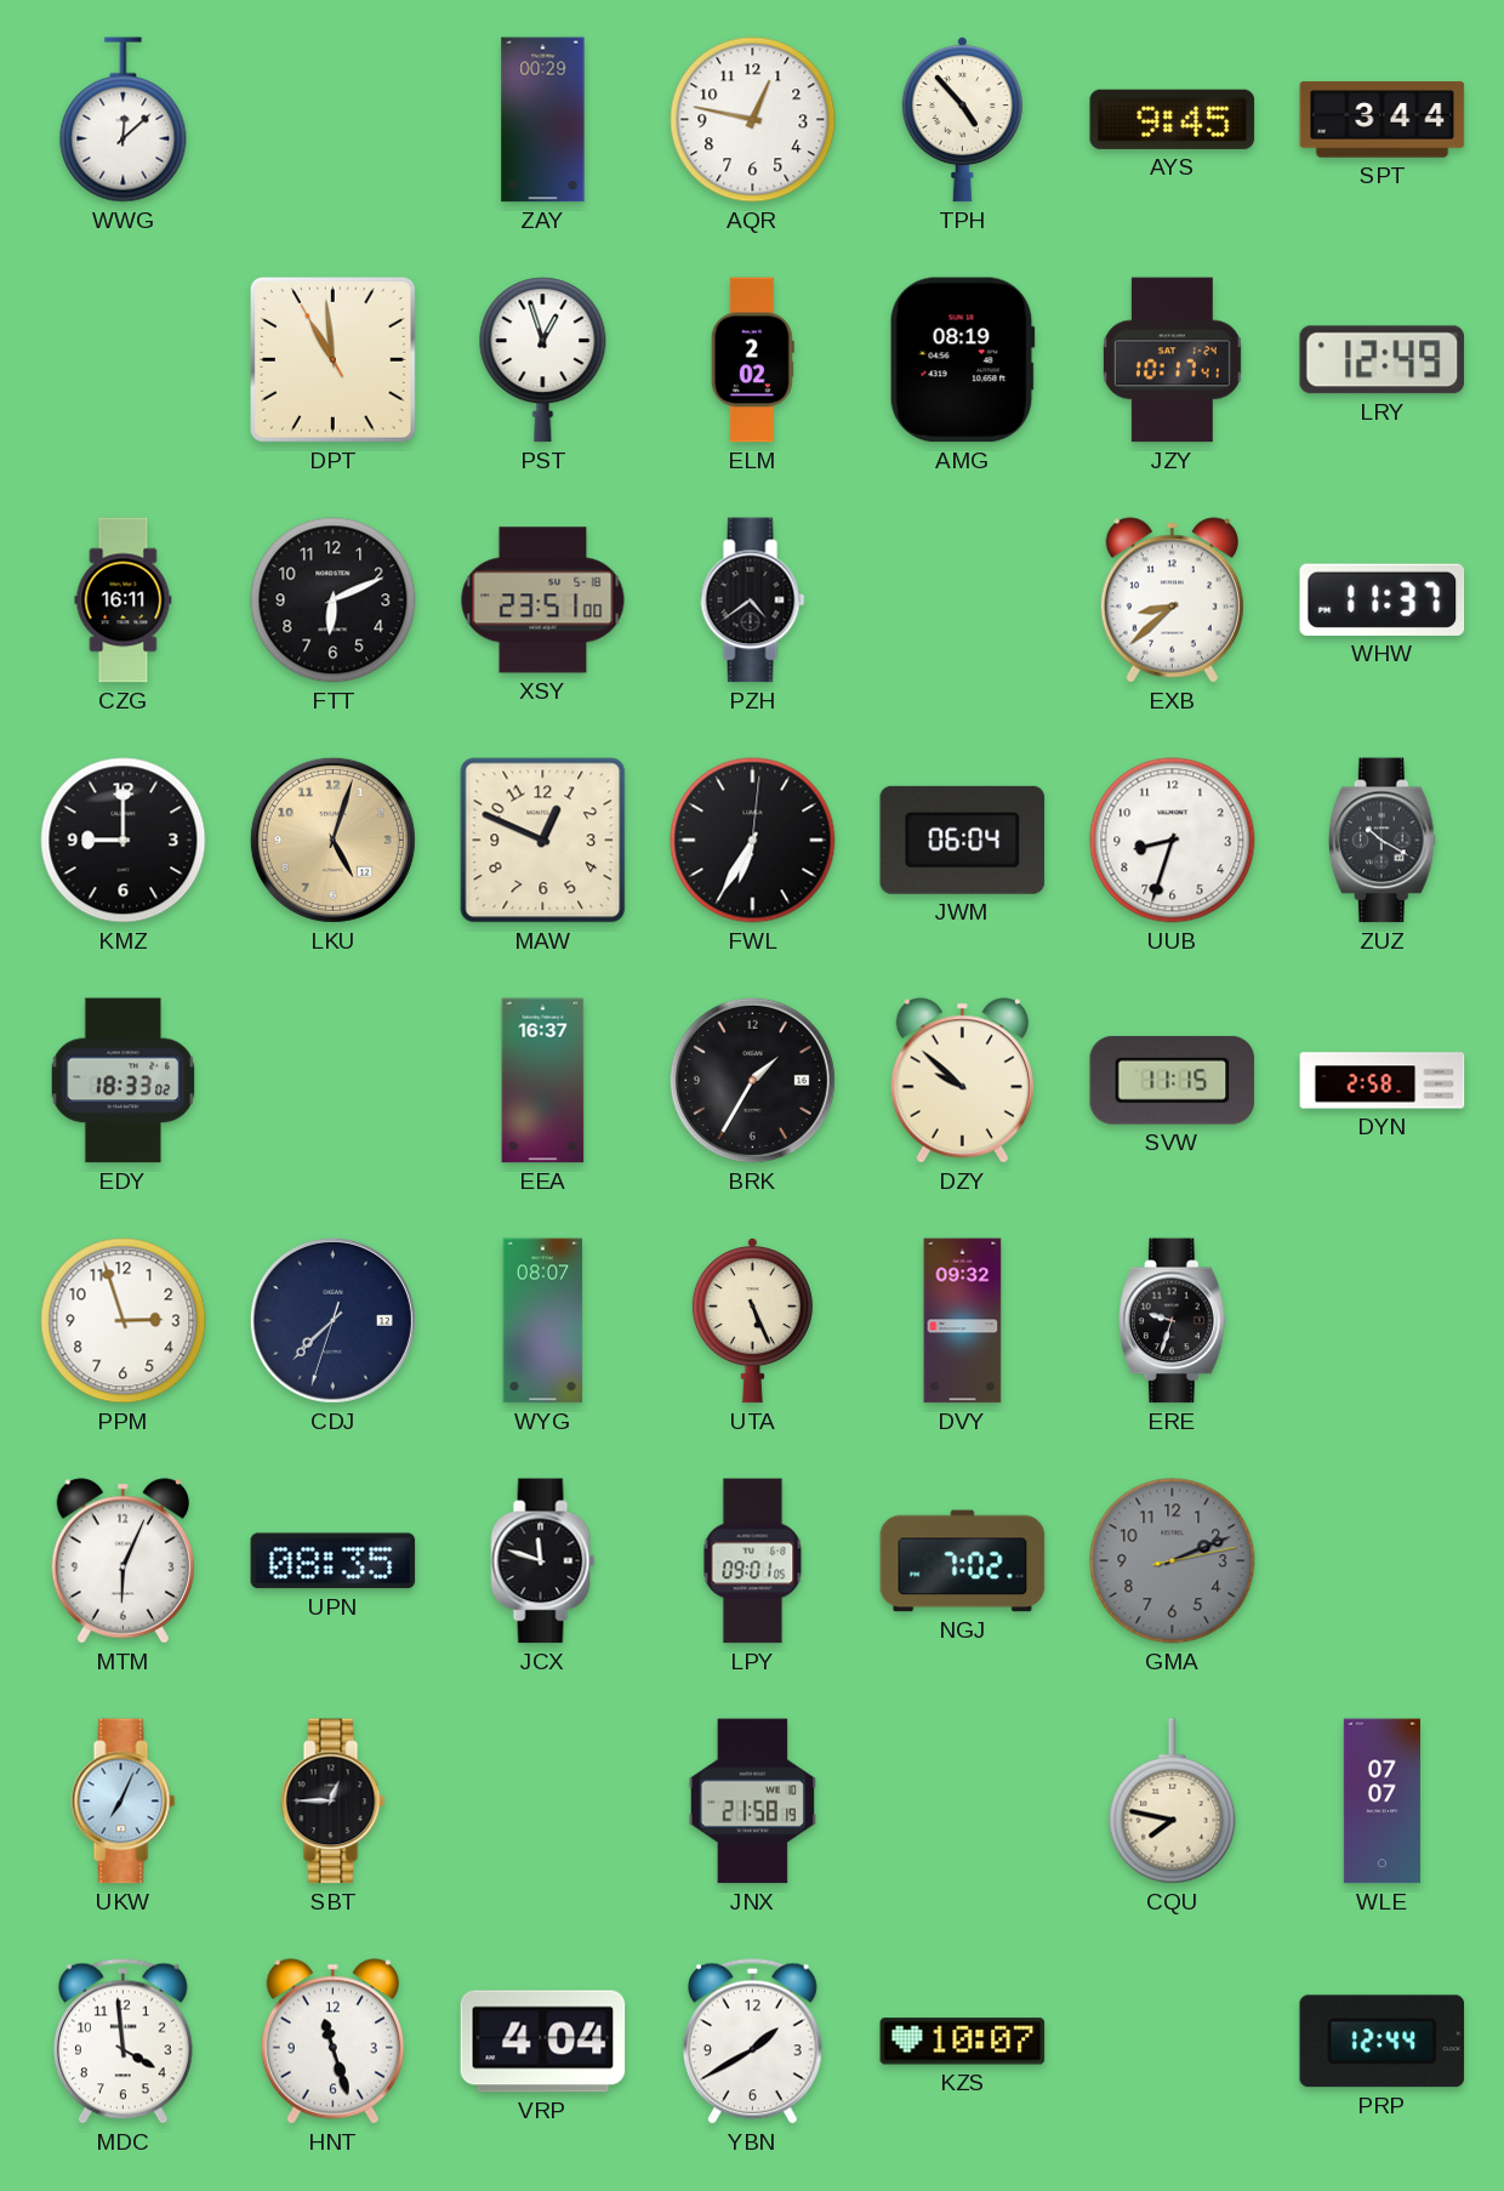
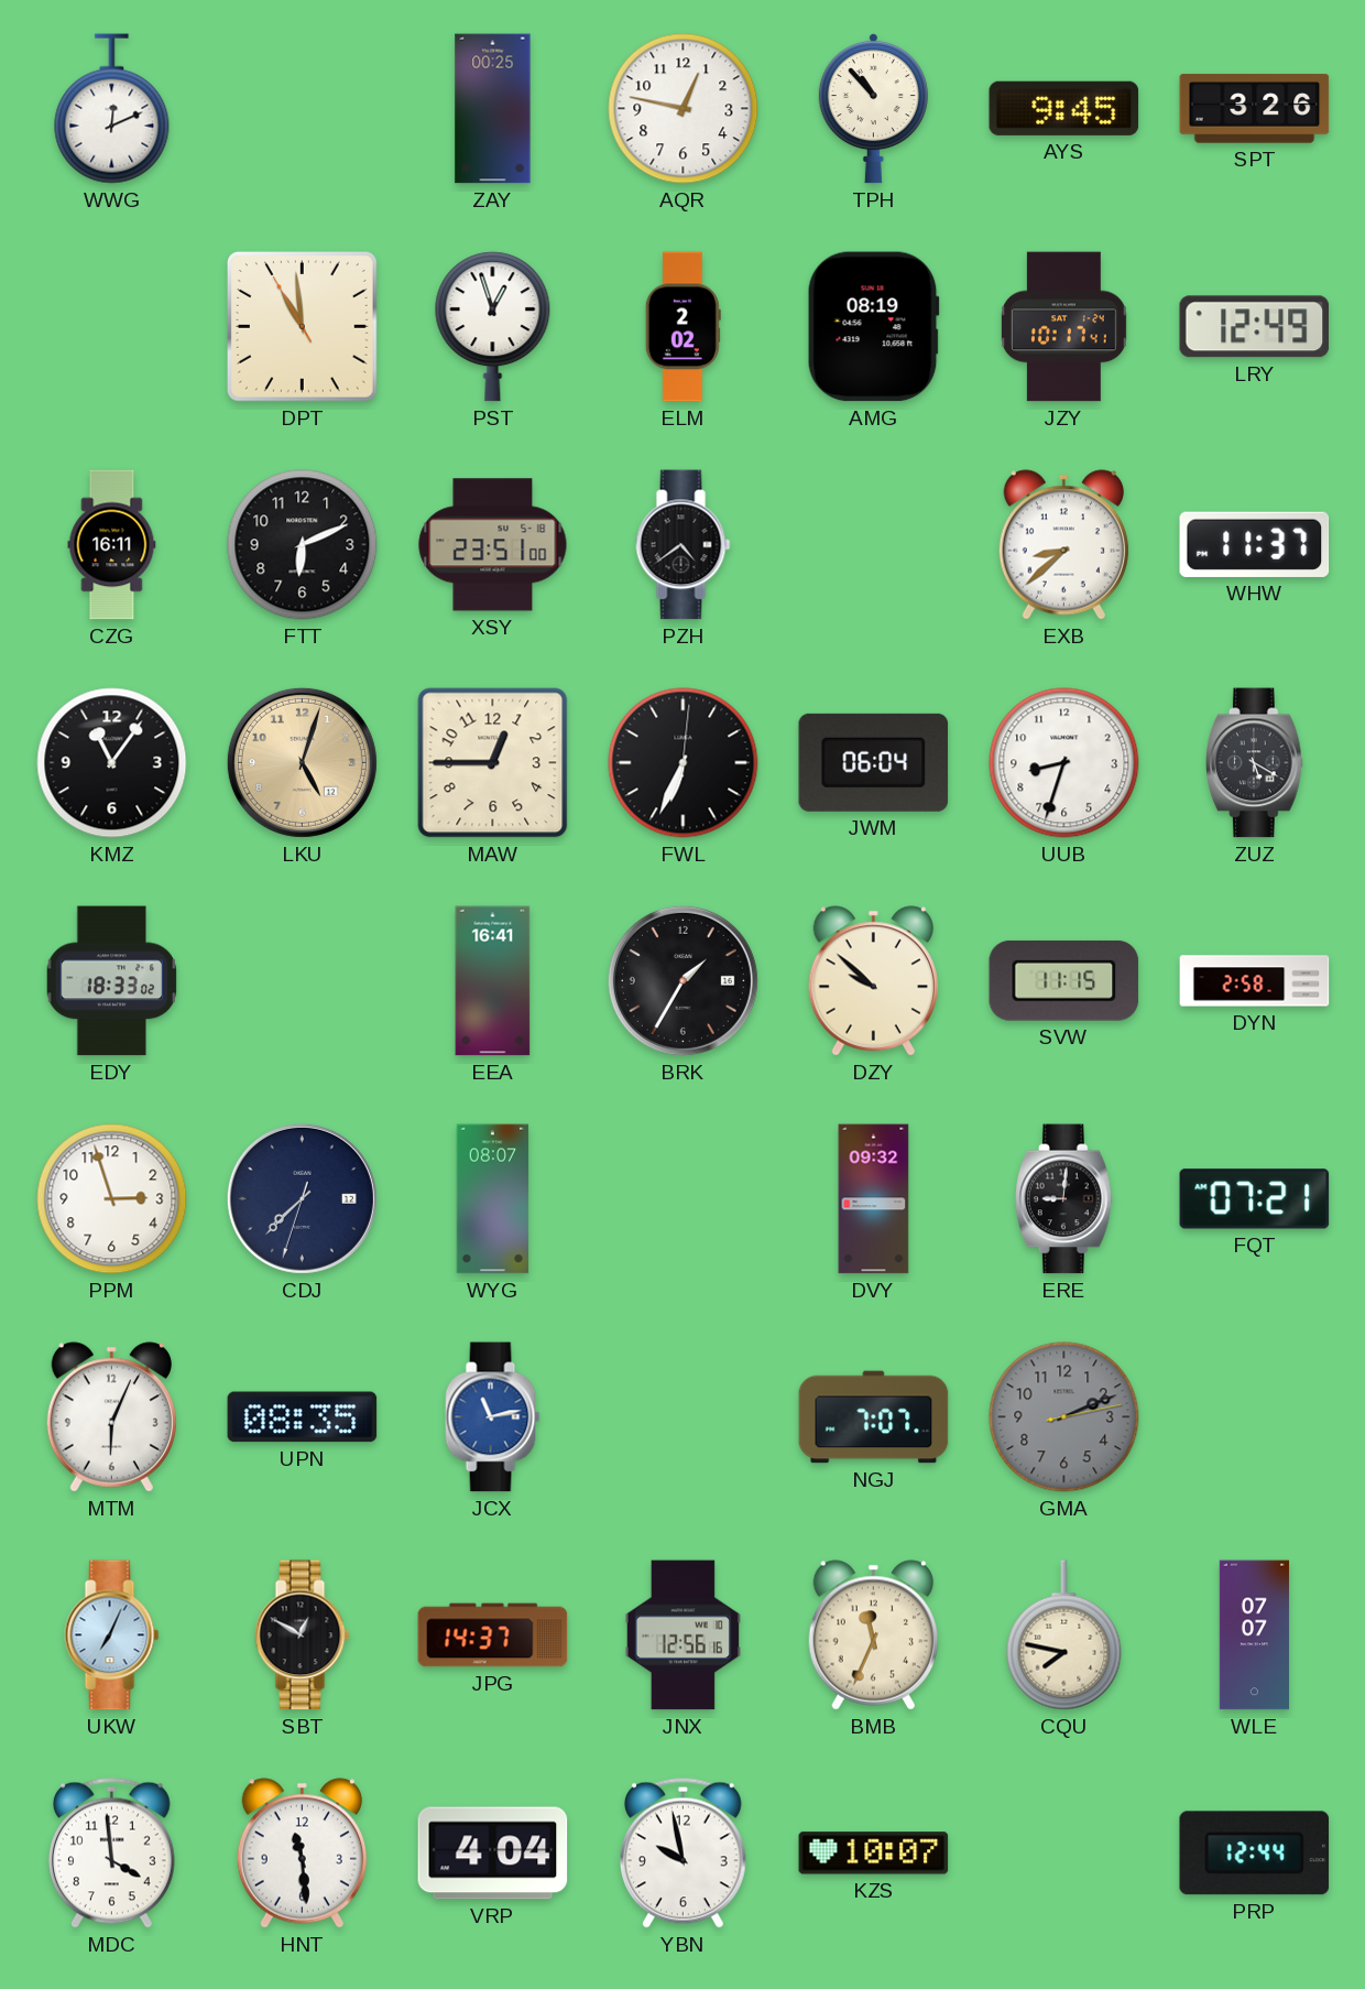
WWG: 12:08 -> 12:11
ZAY: 00:29 -> 00:25
TPH: 4:53 -> 10:53
SPT: 3:44 -> 3:26
KMZ: 9:00 -> 11:06
MAW: 12:49 -> 12:45
FWL: 6:35 -> 6:34
ZUZ: 10:20 -> 5:20
EEA: 16:37 -> 16:41
UTA: 5:26 -> none
ERE: 9:33 -> 9:01
FQT: none -> 07:21
JCX: 11:48 -> 11:13
JCX dial: black -> blue
LPY: 09:01 -> none
NGJ: 7:02 -> 7:07
SBT: 12:45 -> 12:50
JPG: none -> 14:37
JNX: 21:58 -> 12:56
BMB: none -> 11:34
HNT: 11:27 -> 11:29
YBN: 1:40 -> 9:58
